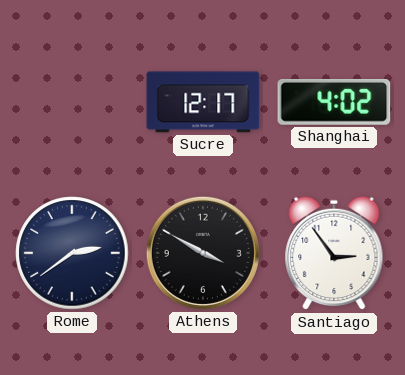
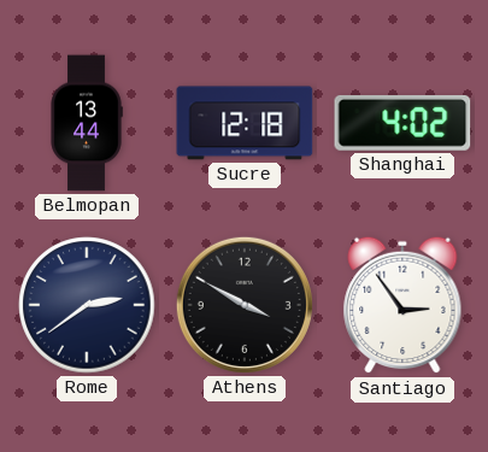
Belmopan: none -> 13:44
Sucre: 12:17 -> 12:18
